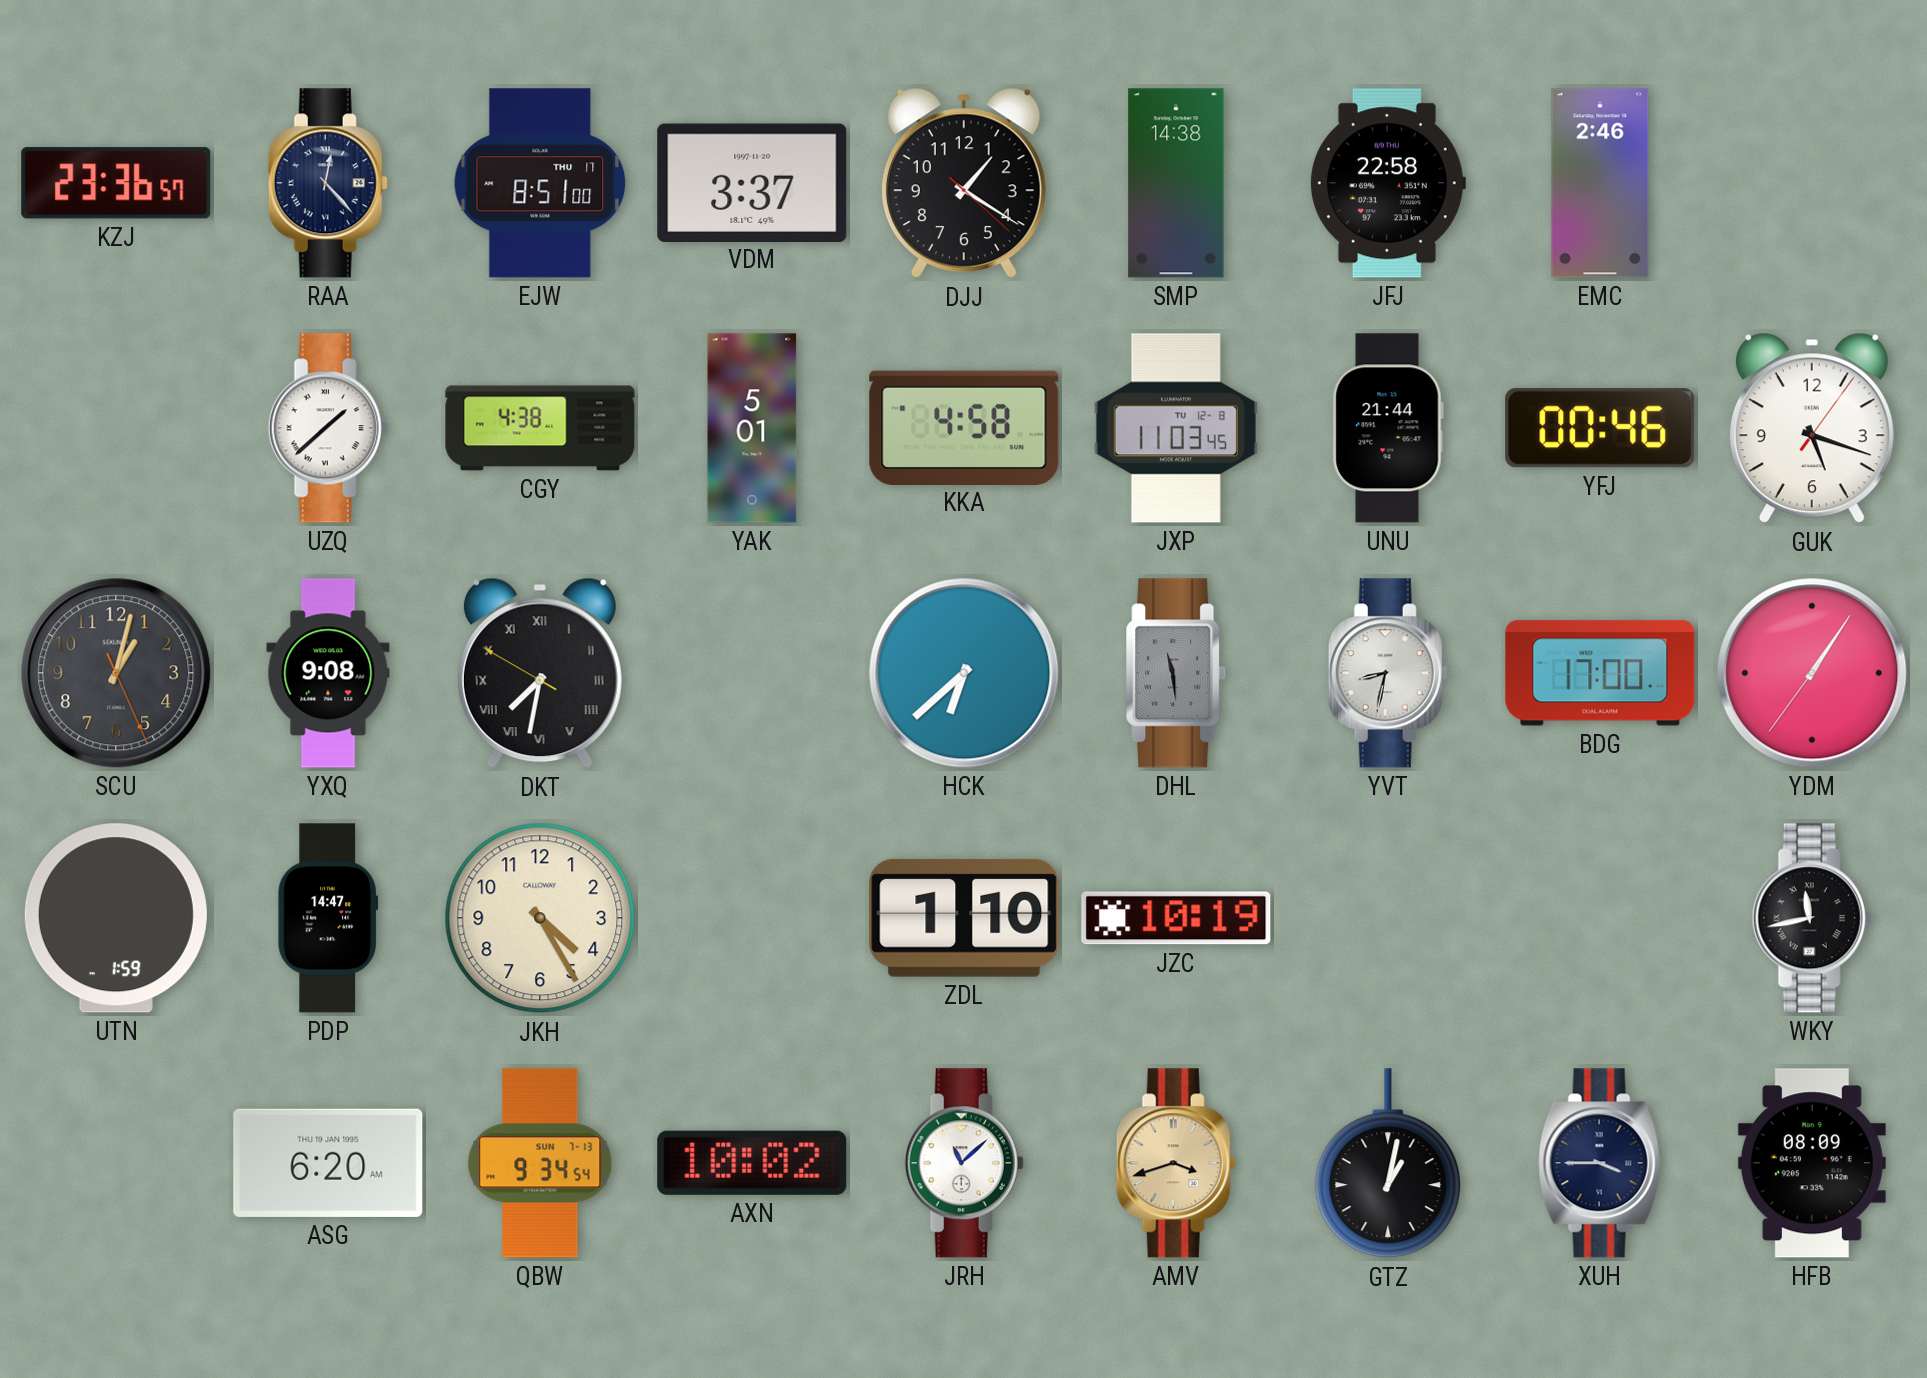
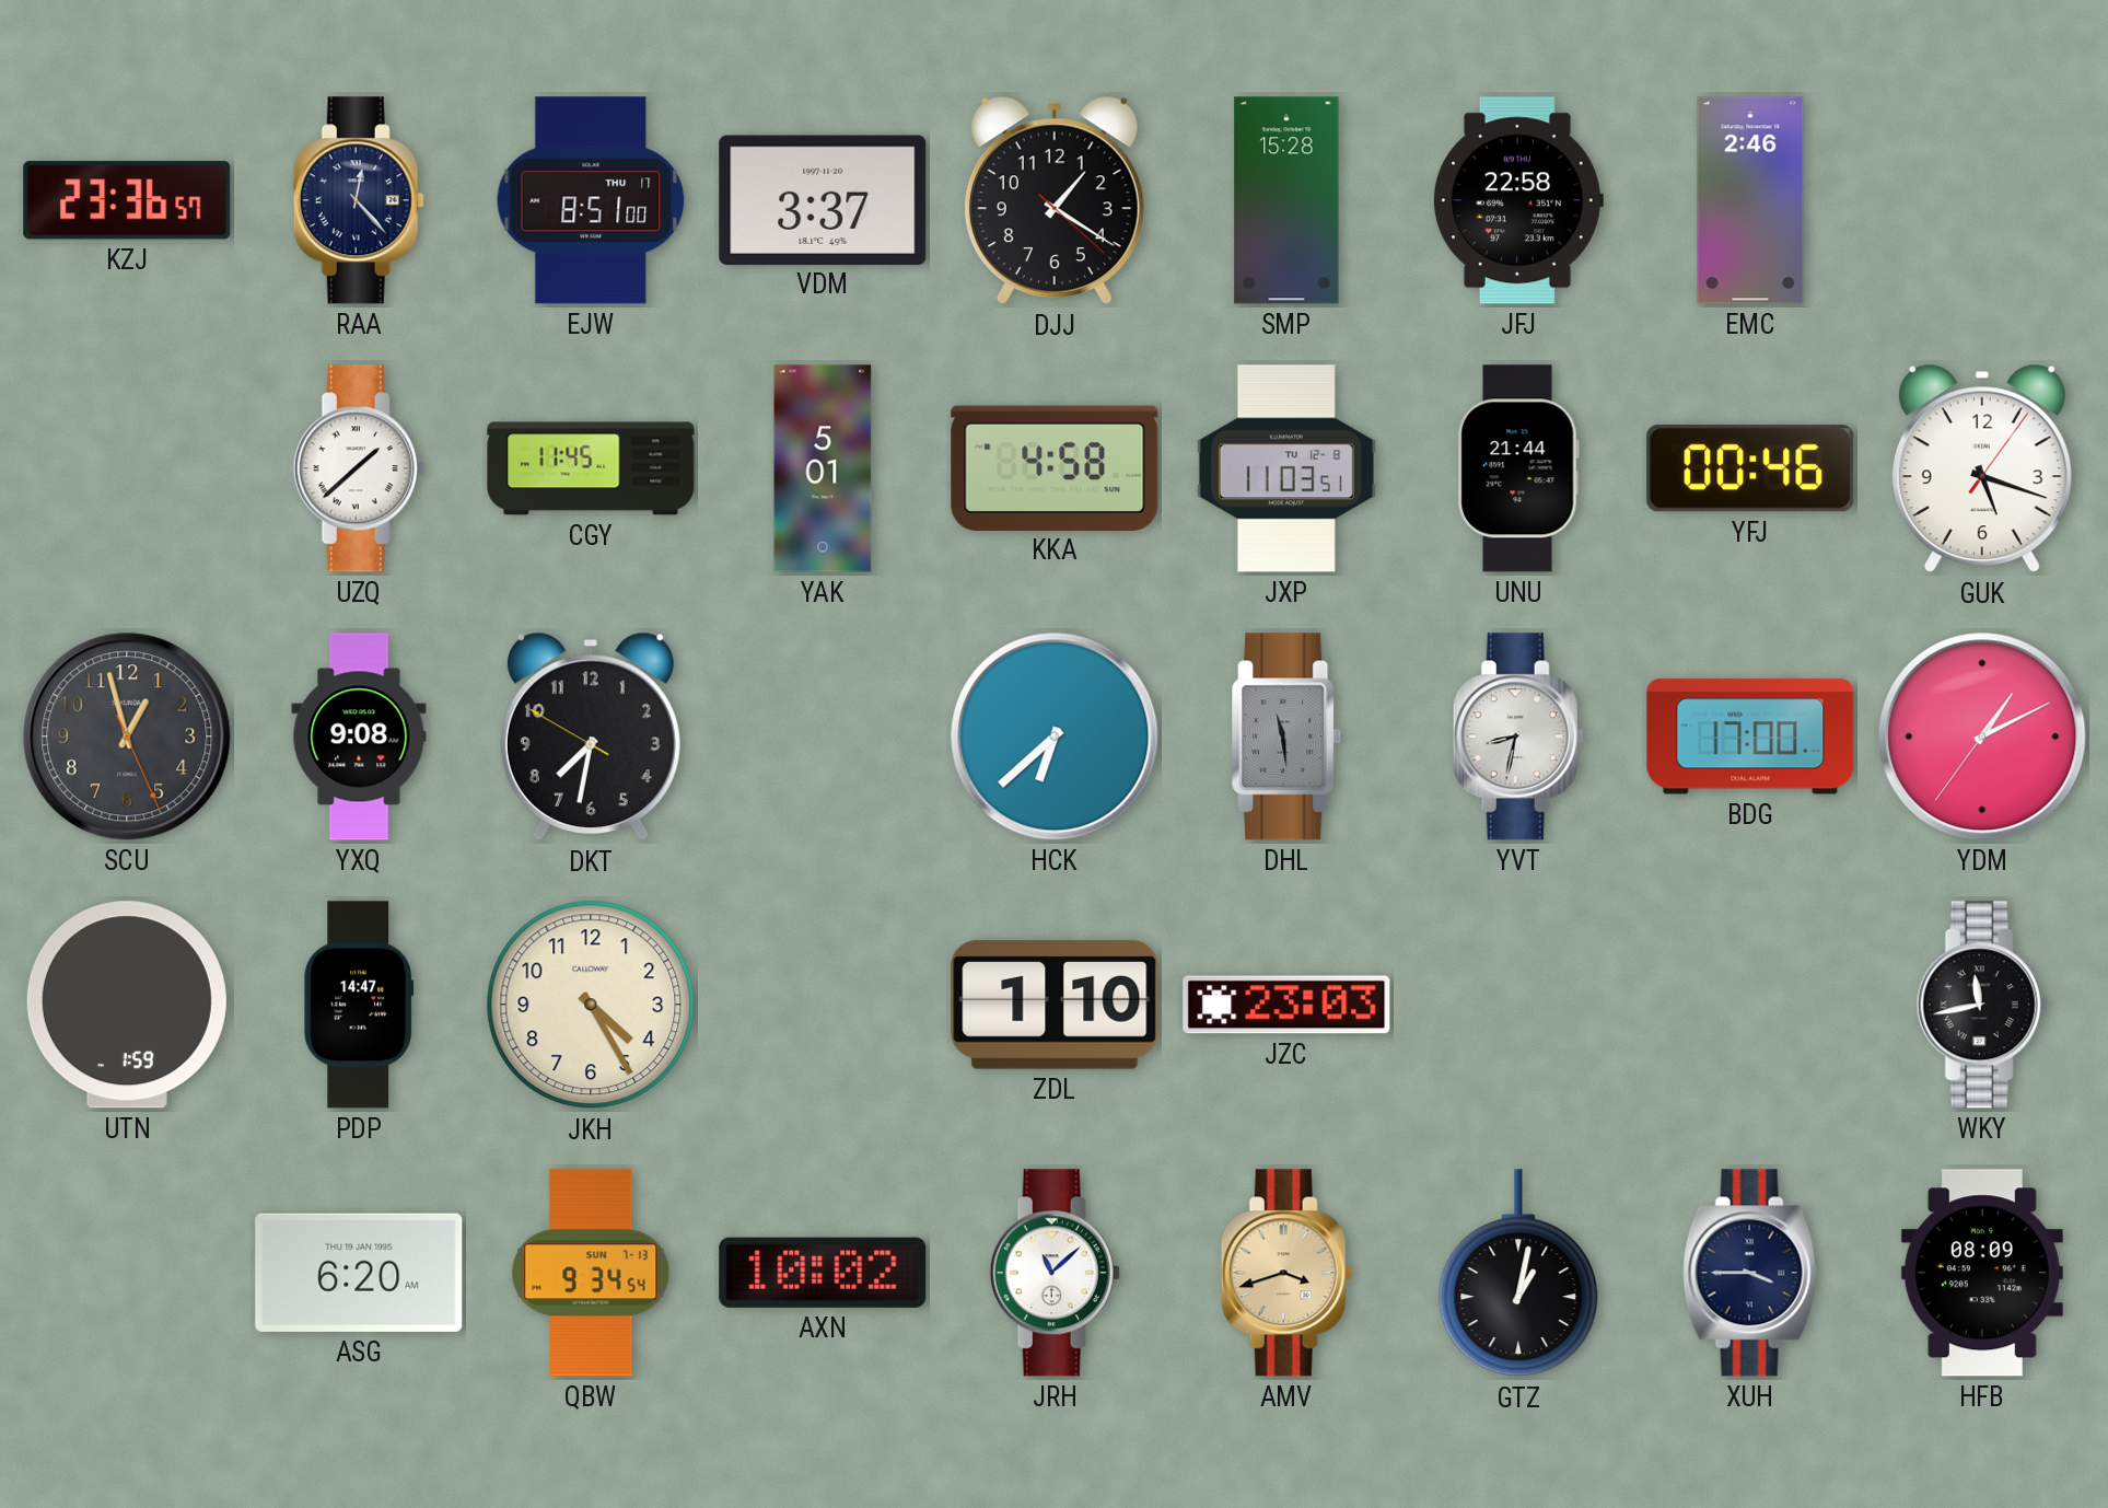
SMP: 14:38 -> 15:28
CGY: 4:38 -> 11:45
JXP: 11:03:45 -> 11:03:51
SCU: 1:02 -> 12:57
DKT numerals: Roman -> Arabic
YDM: 1:05 -> 1:10
JZC: 10:19 -> 23:03
